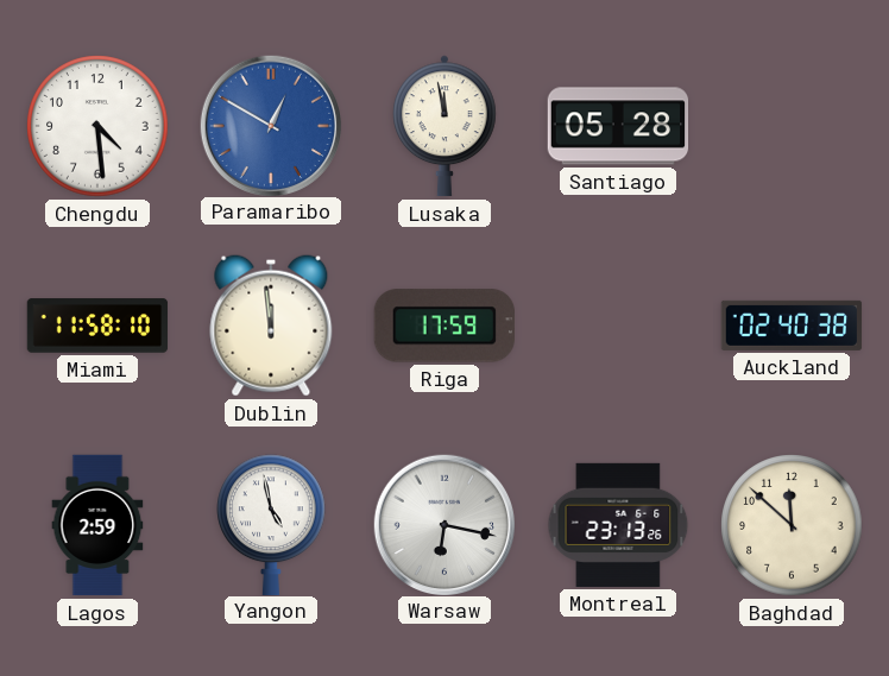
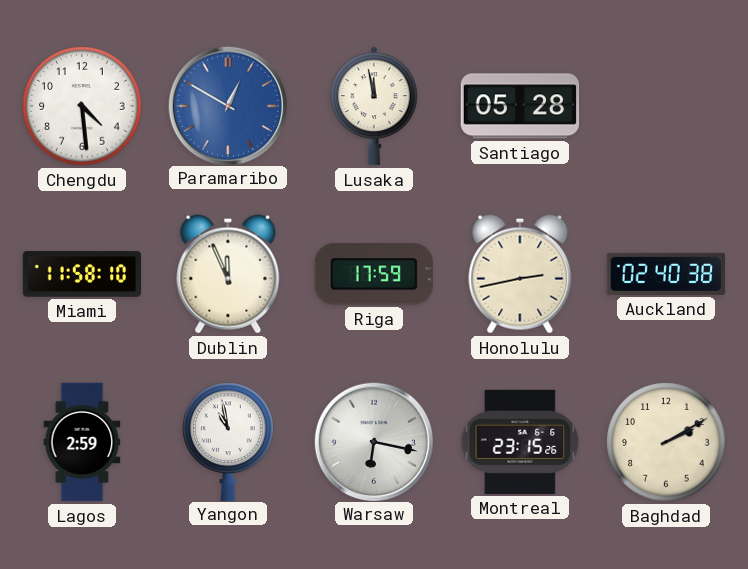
Dublin: 11:59 -> 11:56
Honolulu: none -> 2:43
Yangon: 4:58 -> 10:58
Montreal: 23:13 -> 23:15
Baghdad: 11:52 -> 2:10
